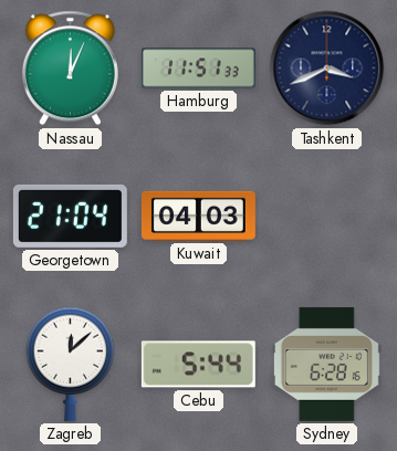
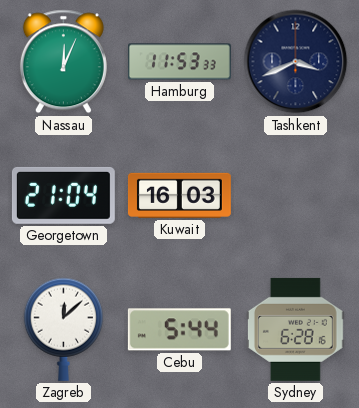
Hamburg: 11:51 -> 11:53
Kuwait: 04:03 -> 16:03
